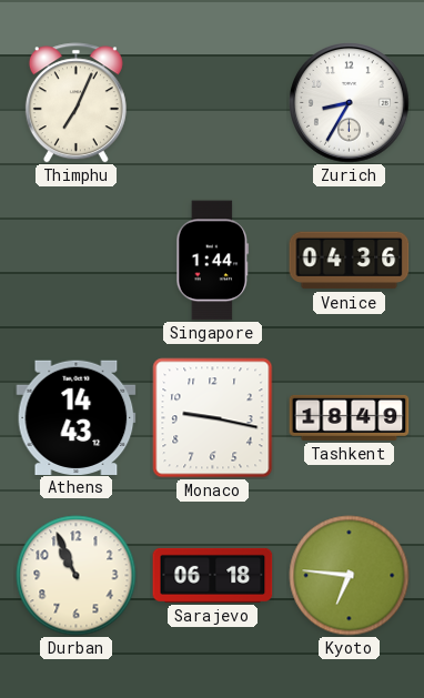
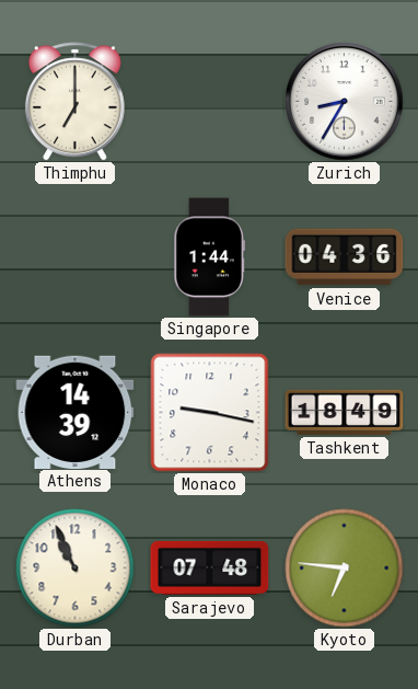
Thimphu: 7:04 -> 7:00
Athens: 14:43 -> 14:39
Sarajevo: 06:18 -> 07:48
